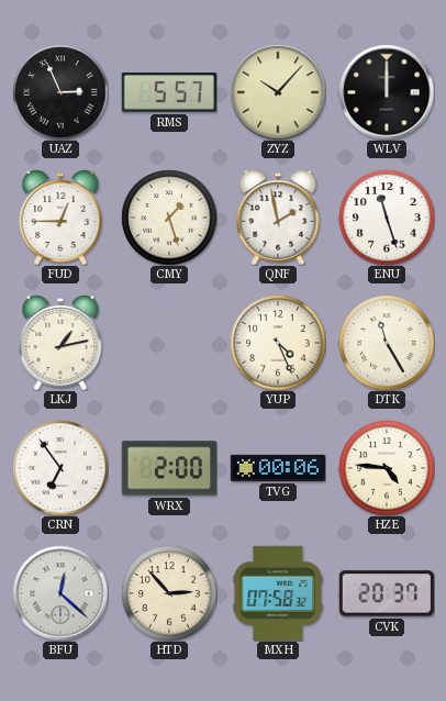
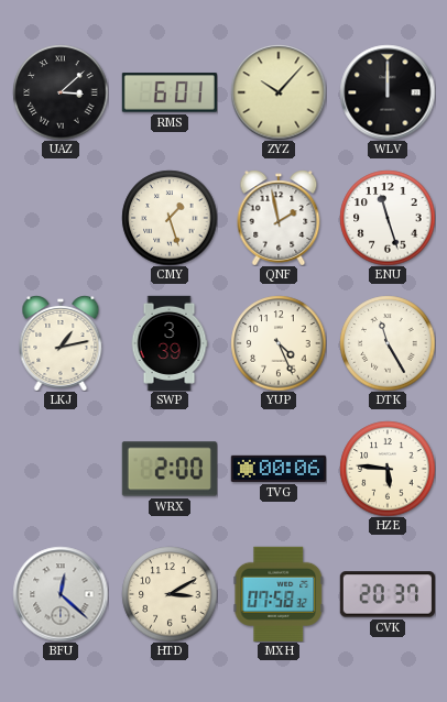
UAZ: 2:56 -> 3:08
RMS: 5:57 -> 6:01
FUD: 12:45 -> none
SWP: none -> 3:39
CRN: 6:54 -> none
HZE: 4:46 -> 5:46
HTD: 2:53 -> 3:10
